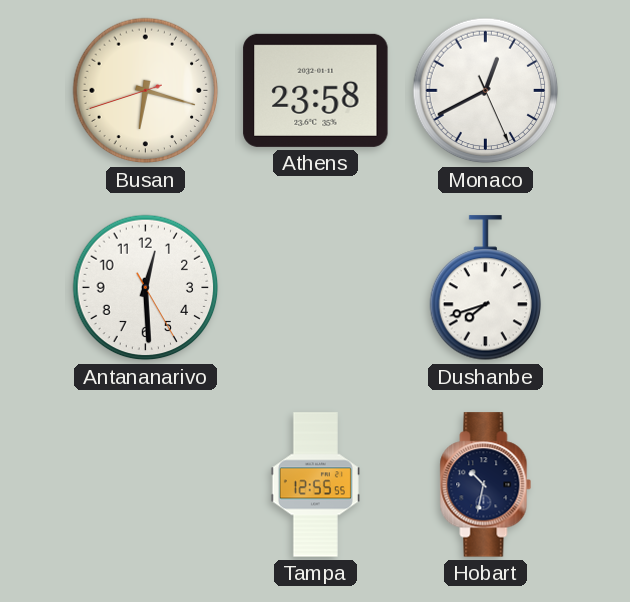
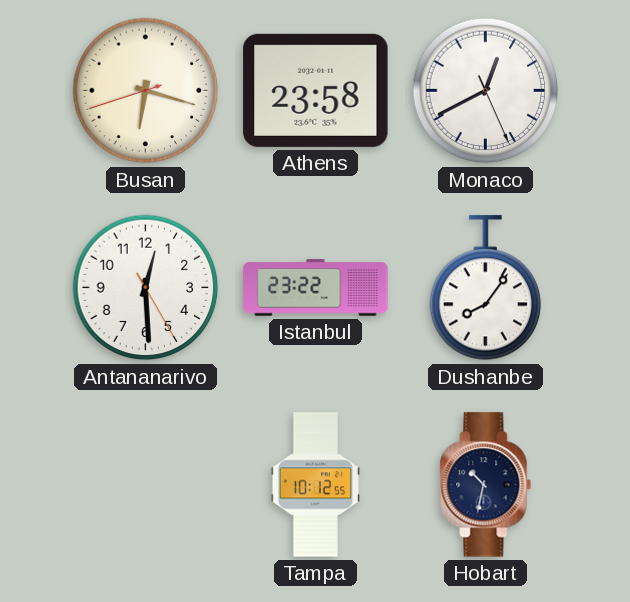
Istanbul: none -> 23:22
Dushanbe: 7:42 -> 8:06
Tampa: 12:55 -> 10:12
